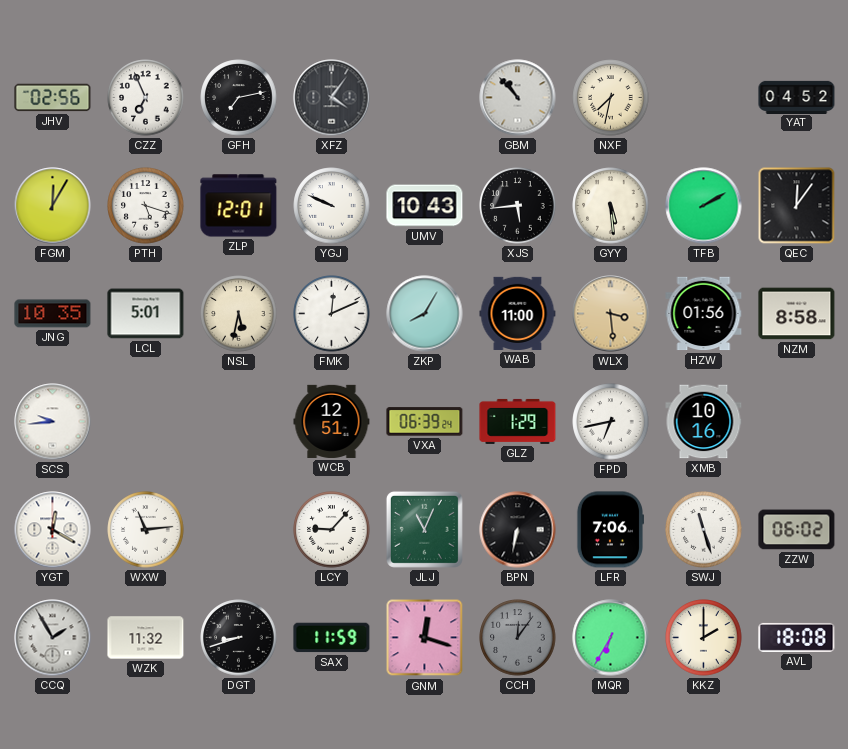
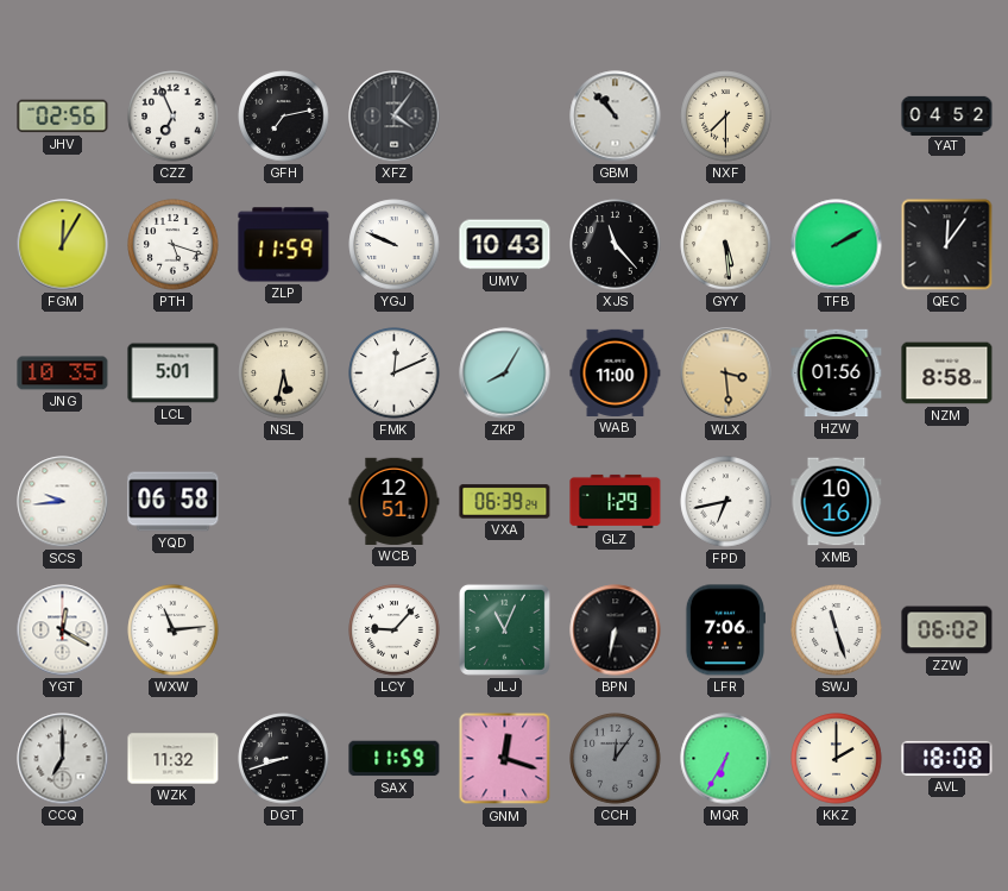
NXF: 7:32 -> 7:30
ZLP: 12:01 -> 11:59
XJS: 5:44 -> 11:23
YQD: none -> 06:58
CCQ: 1:55 -> 7:00
